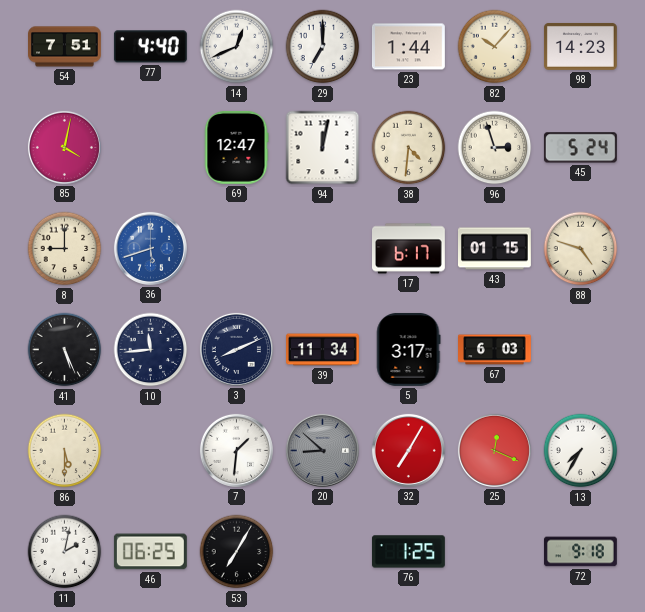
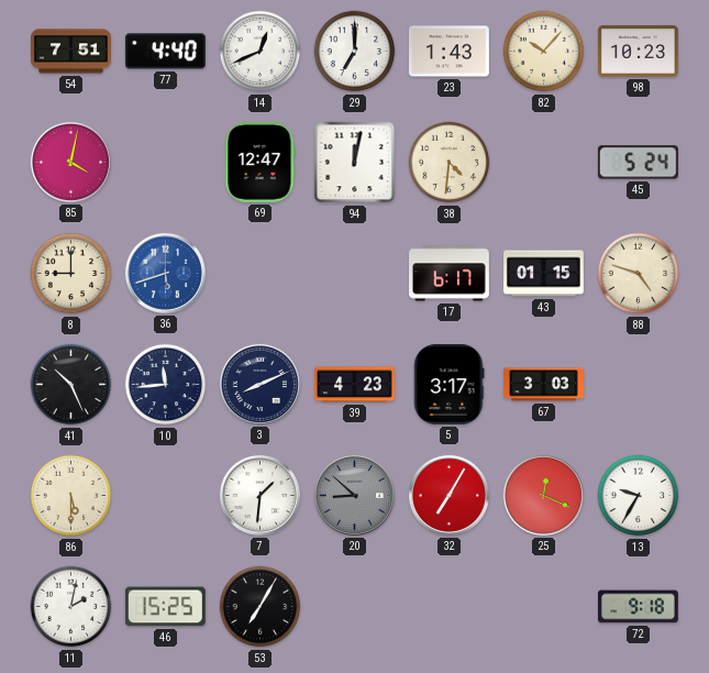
23: 1:44 -> 1:43
98: 14:23 -> 10:23
96: 2:57 -> none
41: 5:26 -> 10:26
39: 11:34 -> 4:23
67: 6:03 -> 3:03
13: 7:35 -> 9:35
46: 06:25 -> 15:25
76: 1:25 -> none
